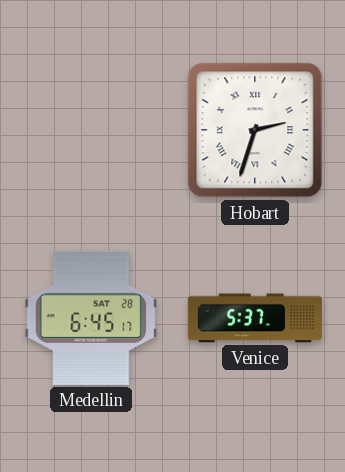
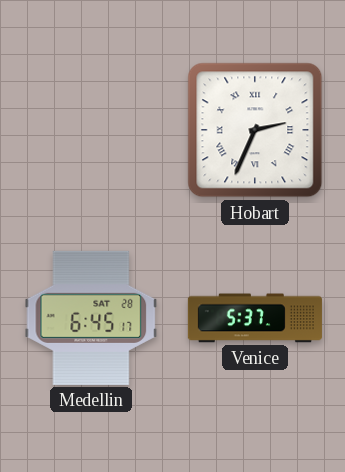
Hobart: 2:33 -> 2:34
